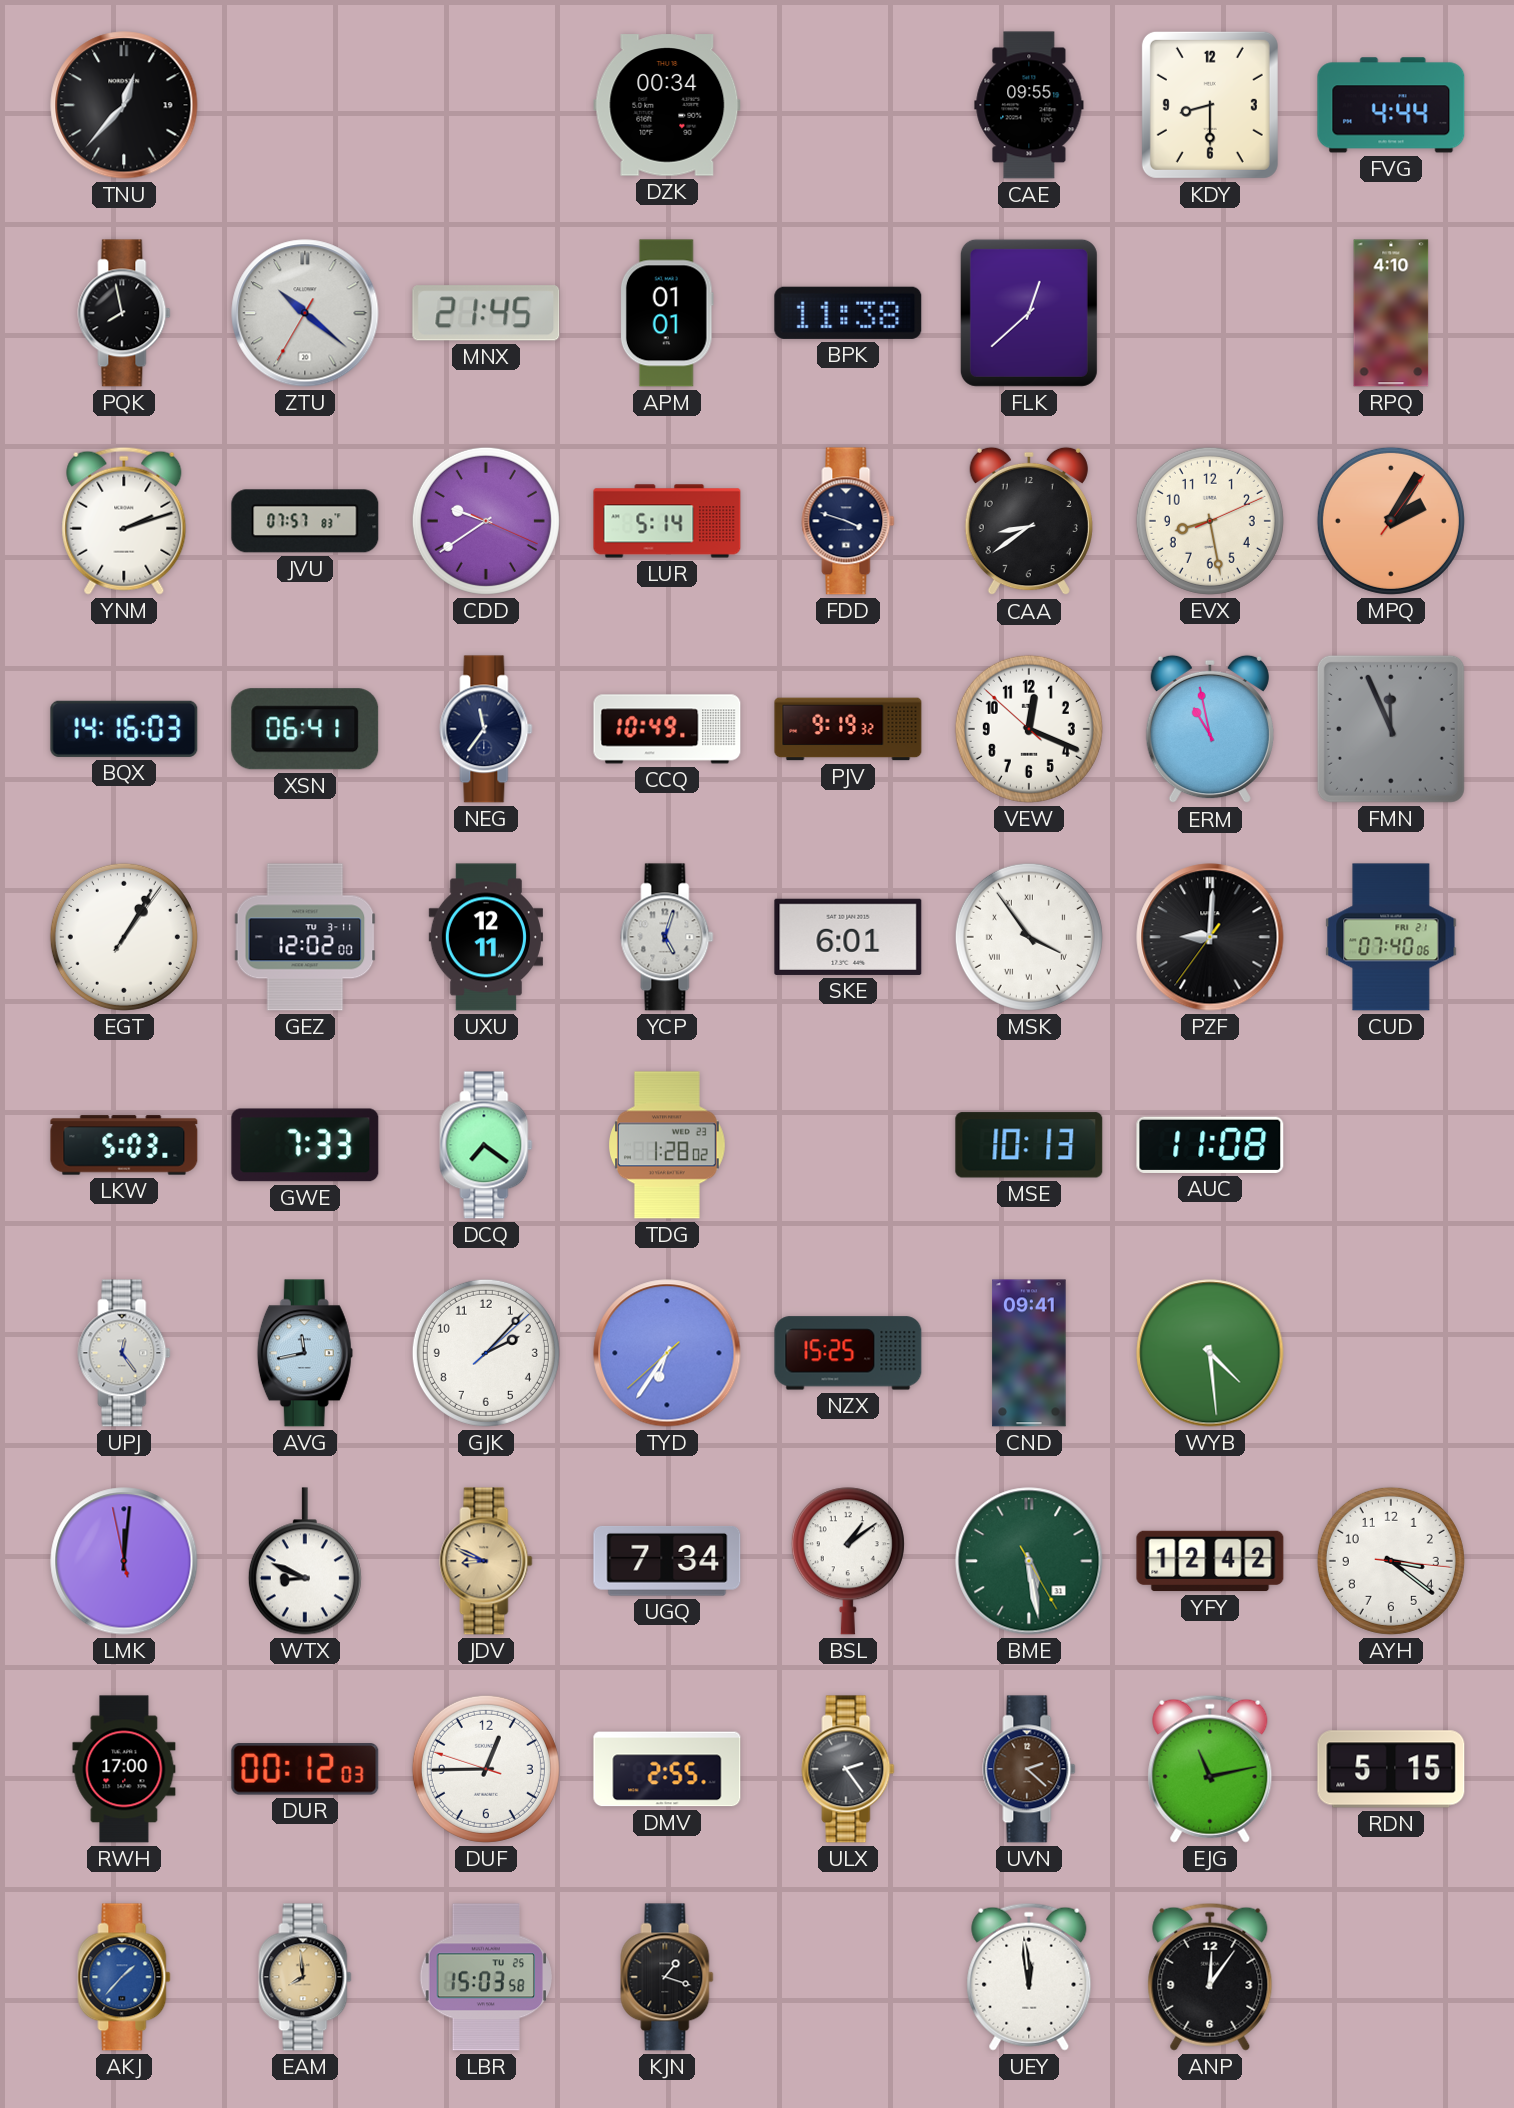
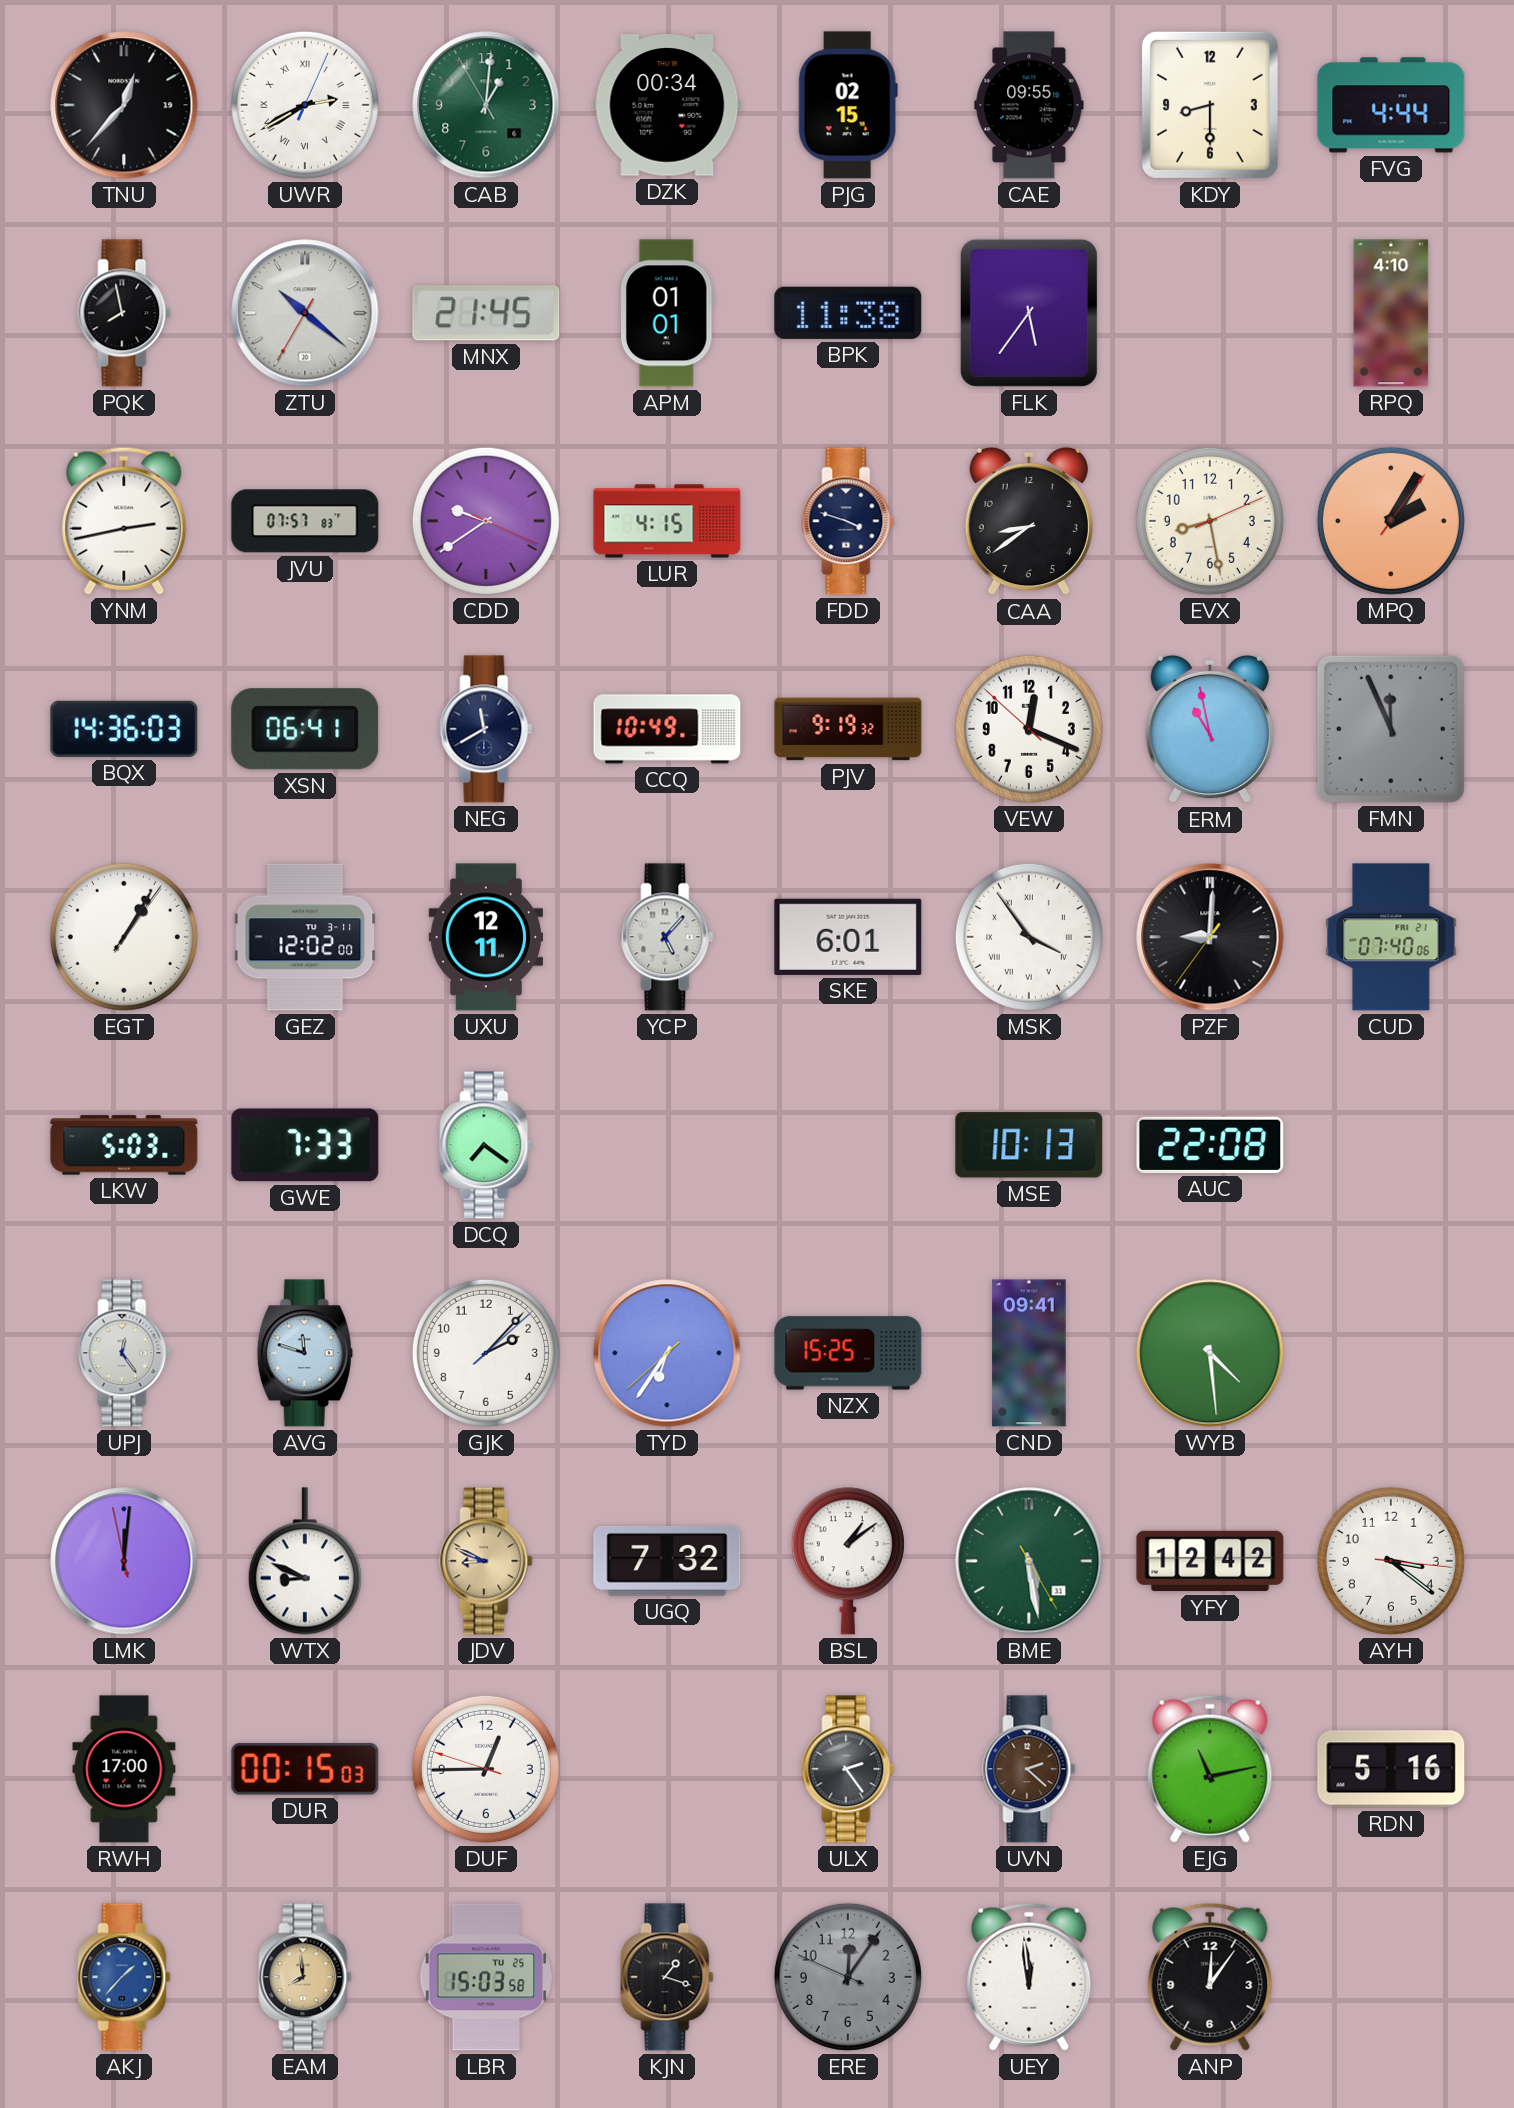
UWR: none -> 2:40
CAB: none -> 1:00
PJG: none -> 02:15
FLK: 12:38 -> 5:36
YNM: 2:12 -> 2:43
LUR: 5:14 -> 4:15
BQX: 14:16 -> 14:36
NEG: 11:36 -> 11:40
YCP: 5:03 -> 5:07
TDG: 1:28 -> none
AUC: 11:08 -> 22:08
AVG: 11:43 -> 11:48
UGQ: 7:34 -> 7:32
DUR: 00:12 -> 00:15
DMV: 2:55 -> none
RDN: 5:15 -> 5:16
ERE: none -> 12:05
